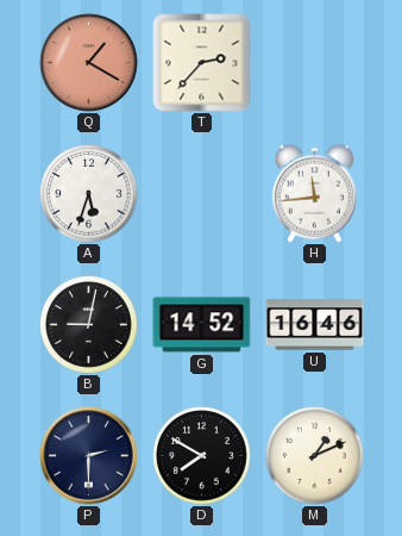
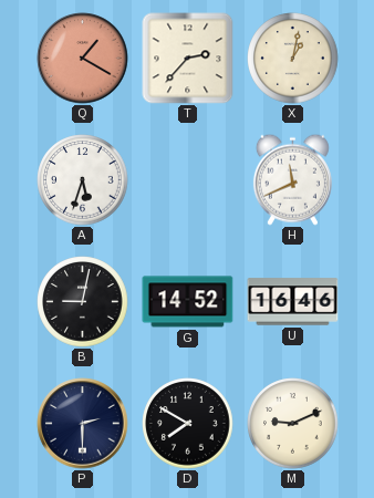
X: none -> 1:02
H: 11:44 -> 11:41
M: 1:11 -> 9:11
